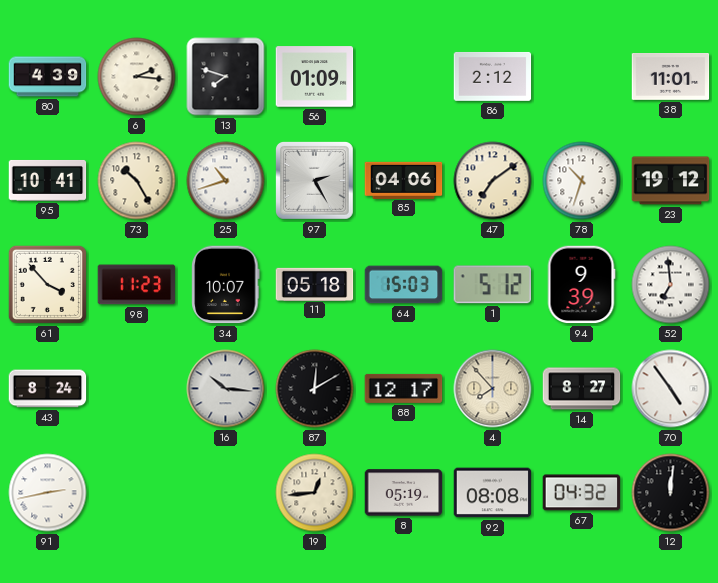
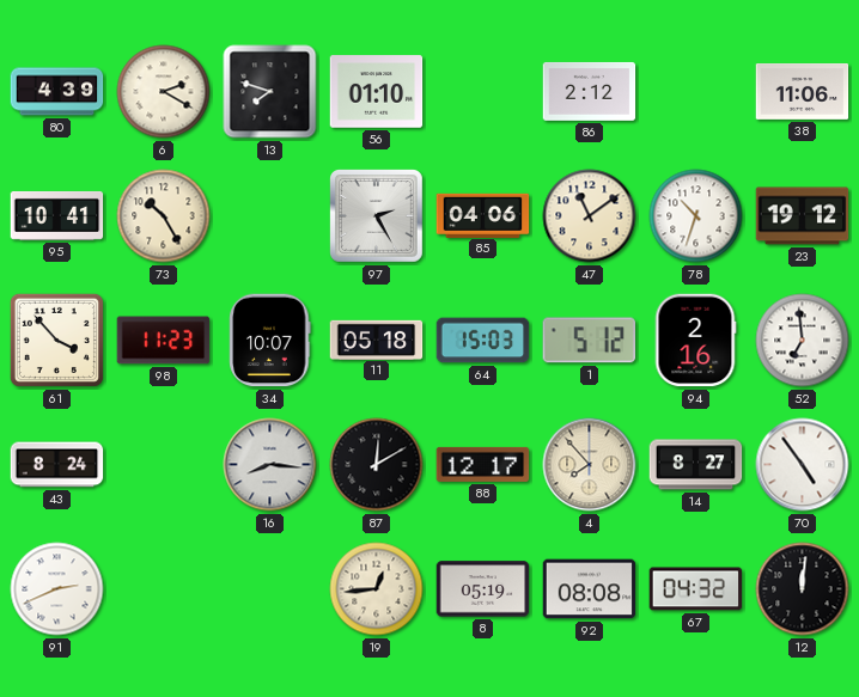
6: 2:16 -> 2:20
56: 01:09 -> 01:10
38: 11:01 -> 11:06
25: 10:42 -> none
47: 7:09 -> 11:09
94: 9:39 -> 2:16
16: 10:16 -> 8:16
91: 2:43 -> 2:41
